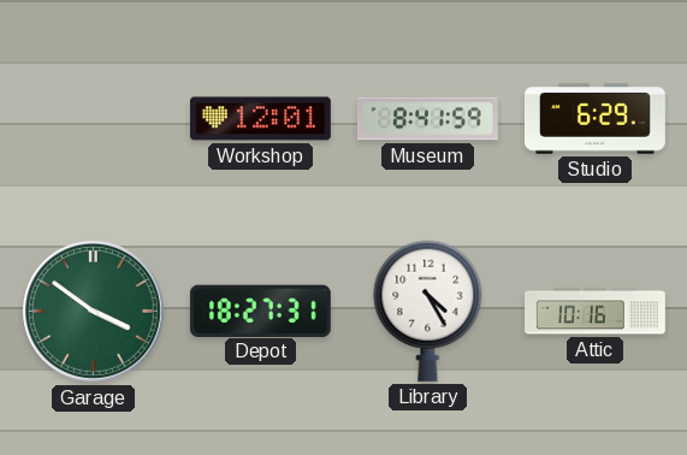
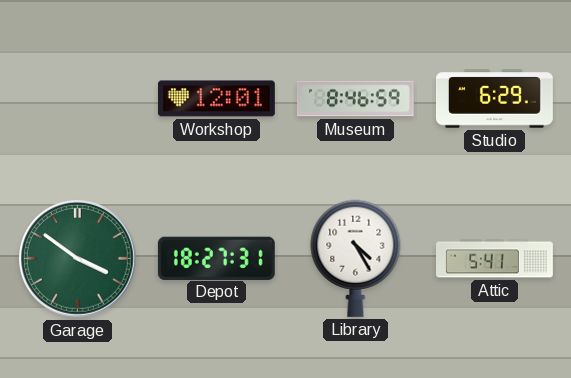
Museum: 8:41 -> 8:46
Attic: 10:16 -> 5:41
